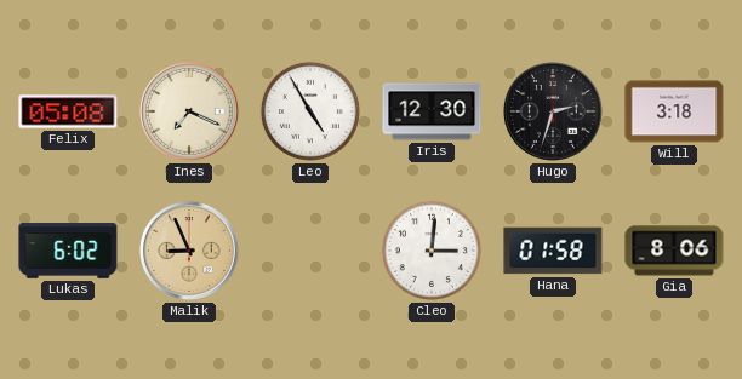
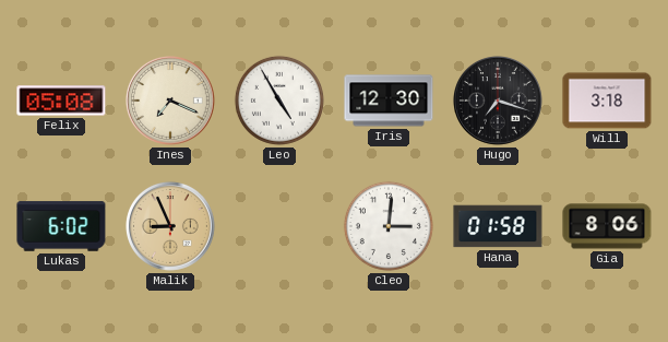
Hugo: 2:33 -> 7:18
